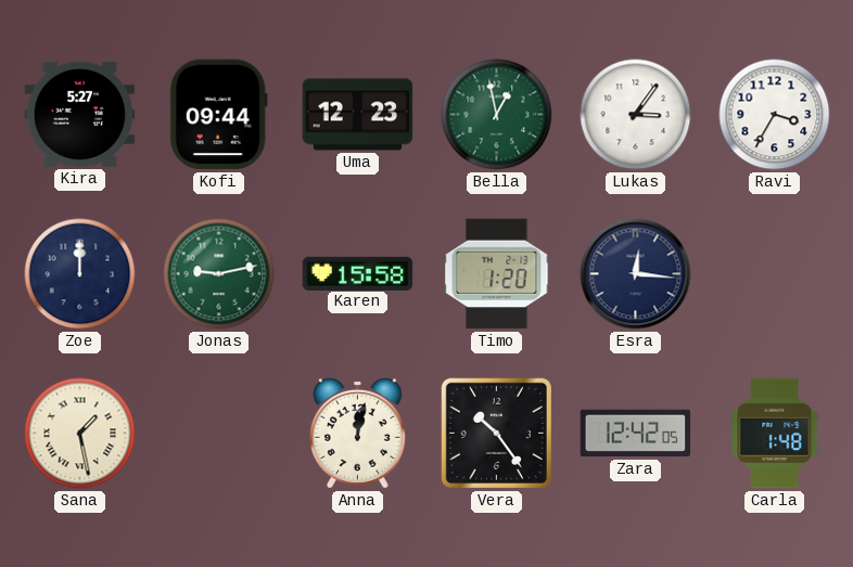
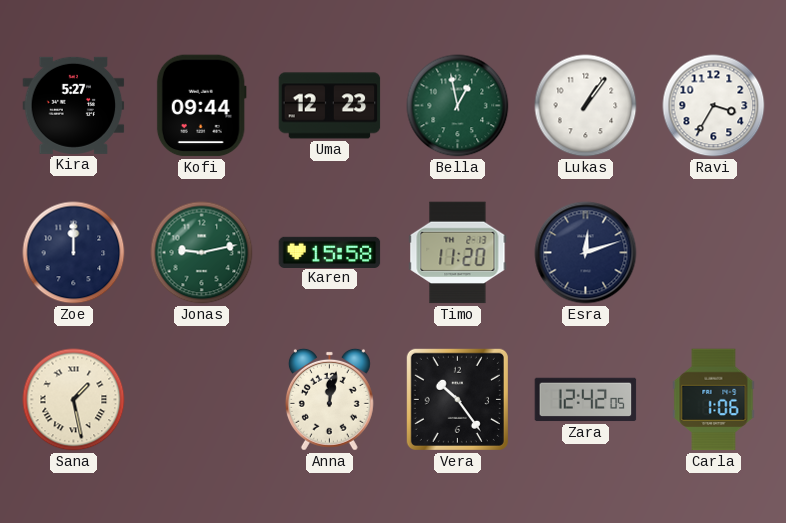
Lukas: 3:06 -> 1:06
Timo: 1:20 -> 11:20
Esra: 12:16 -> 12:12
Carla: 1:48 -> 1:06
